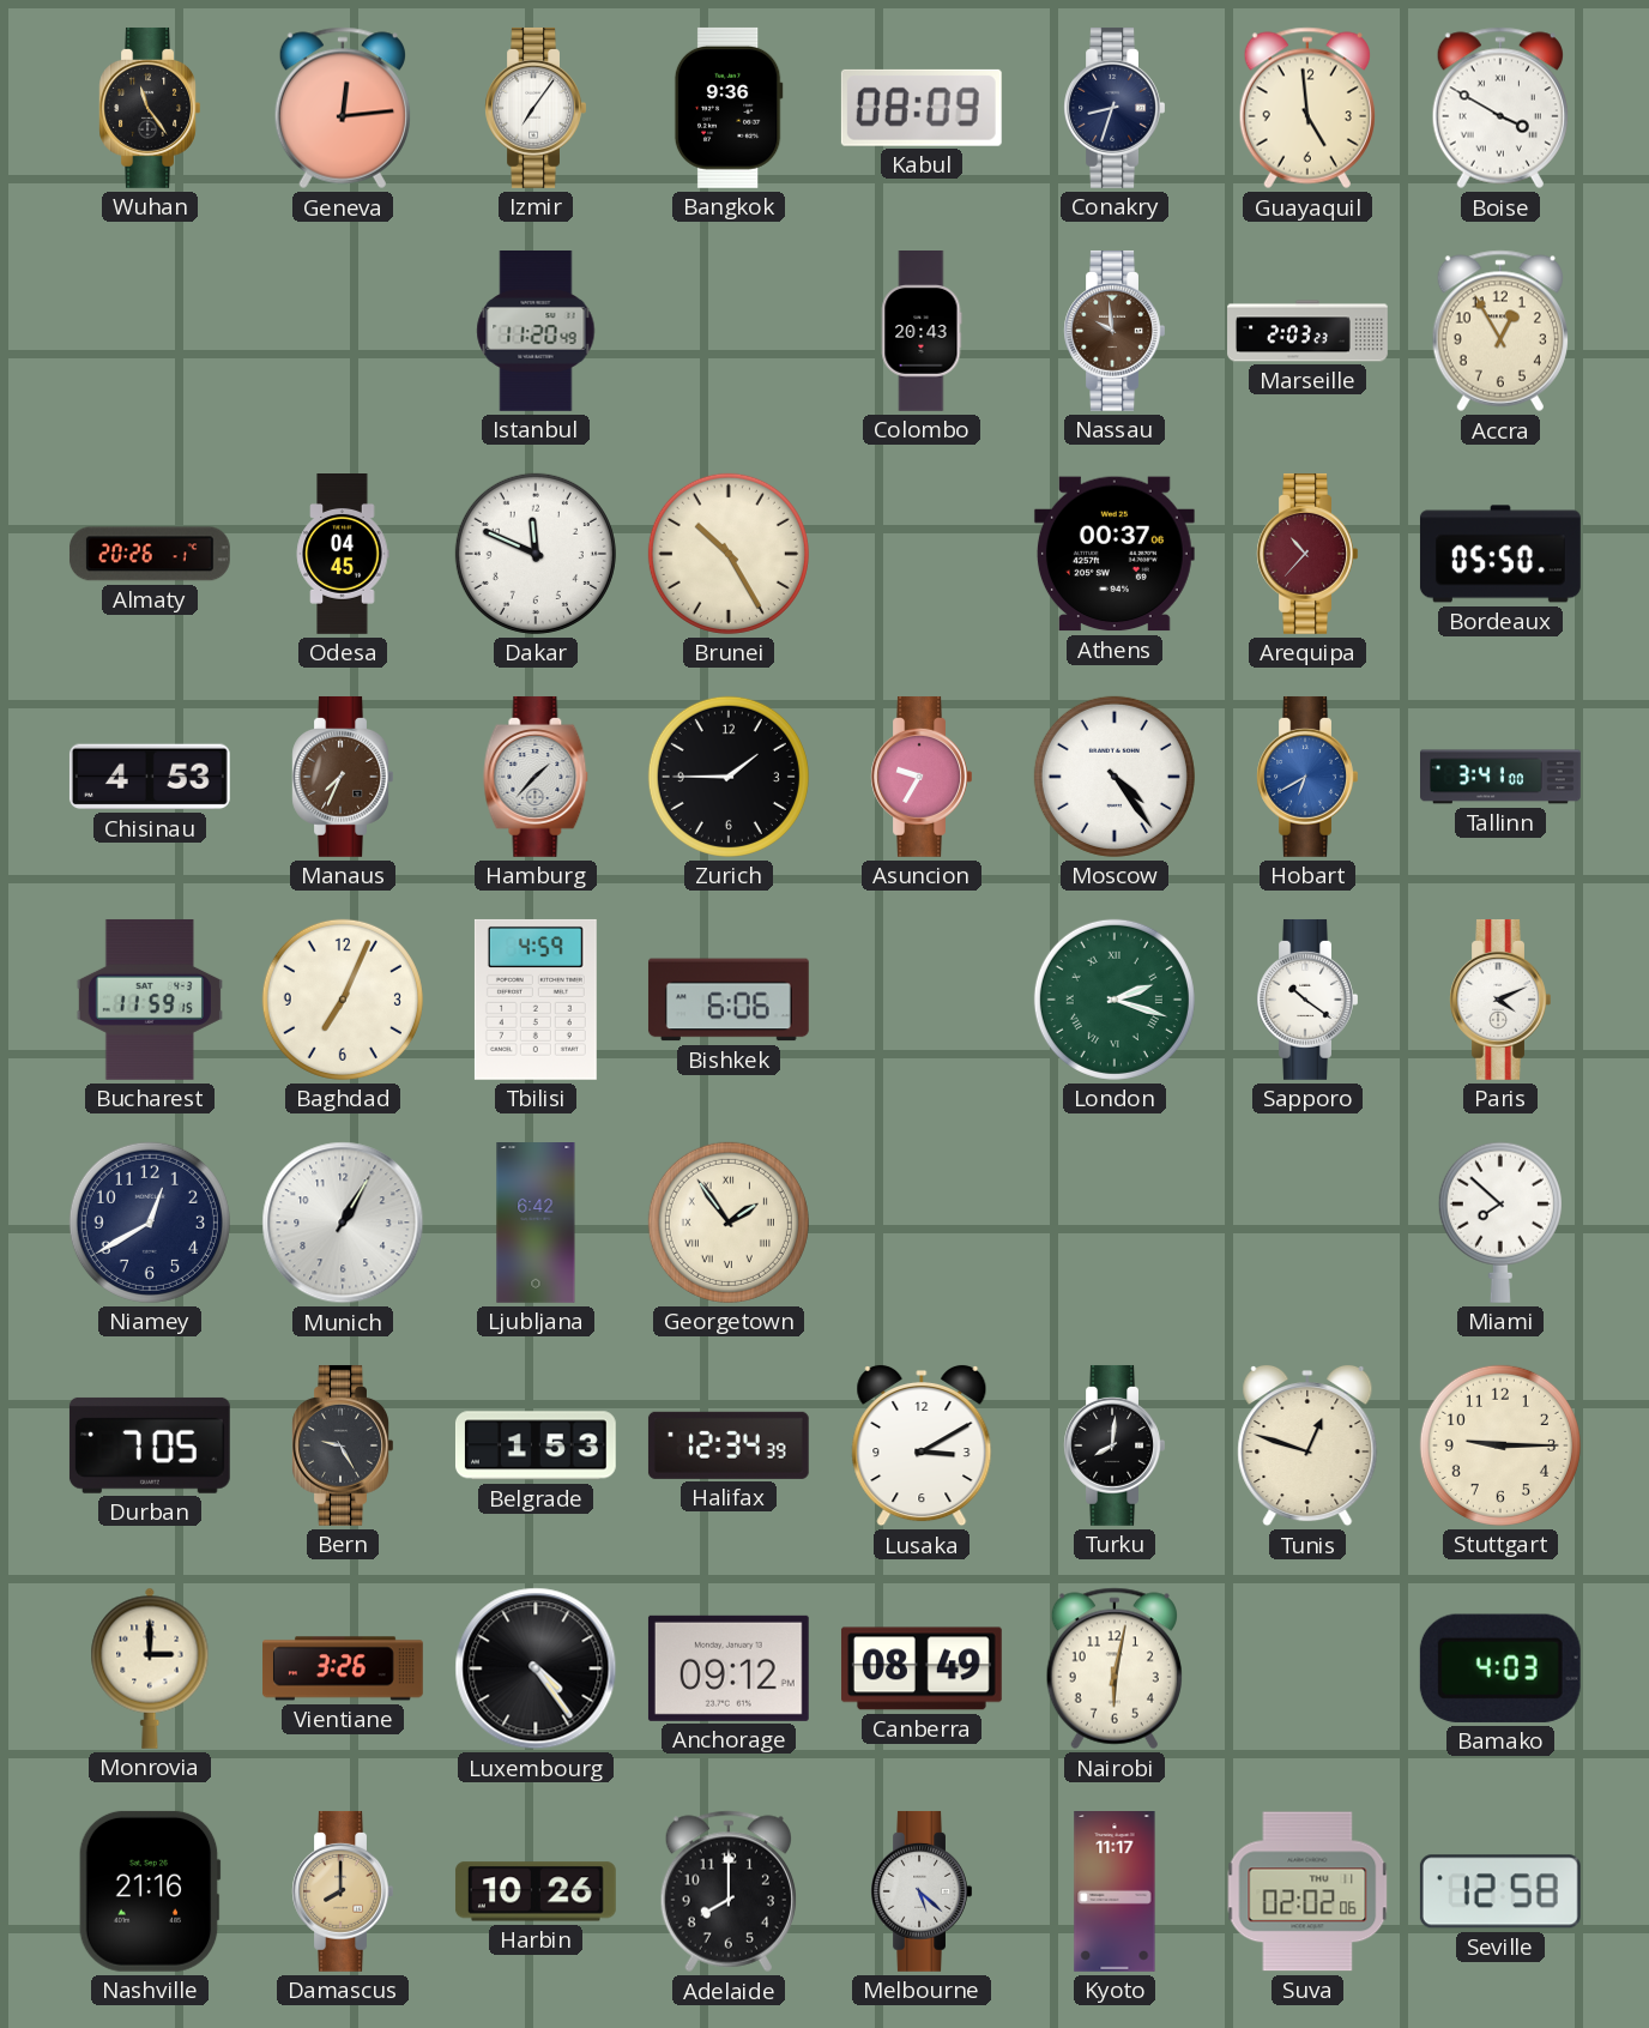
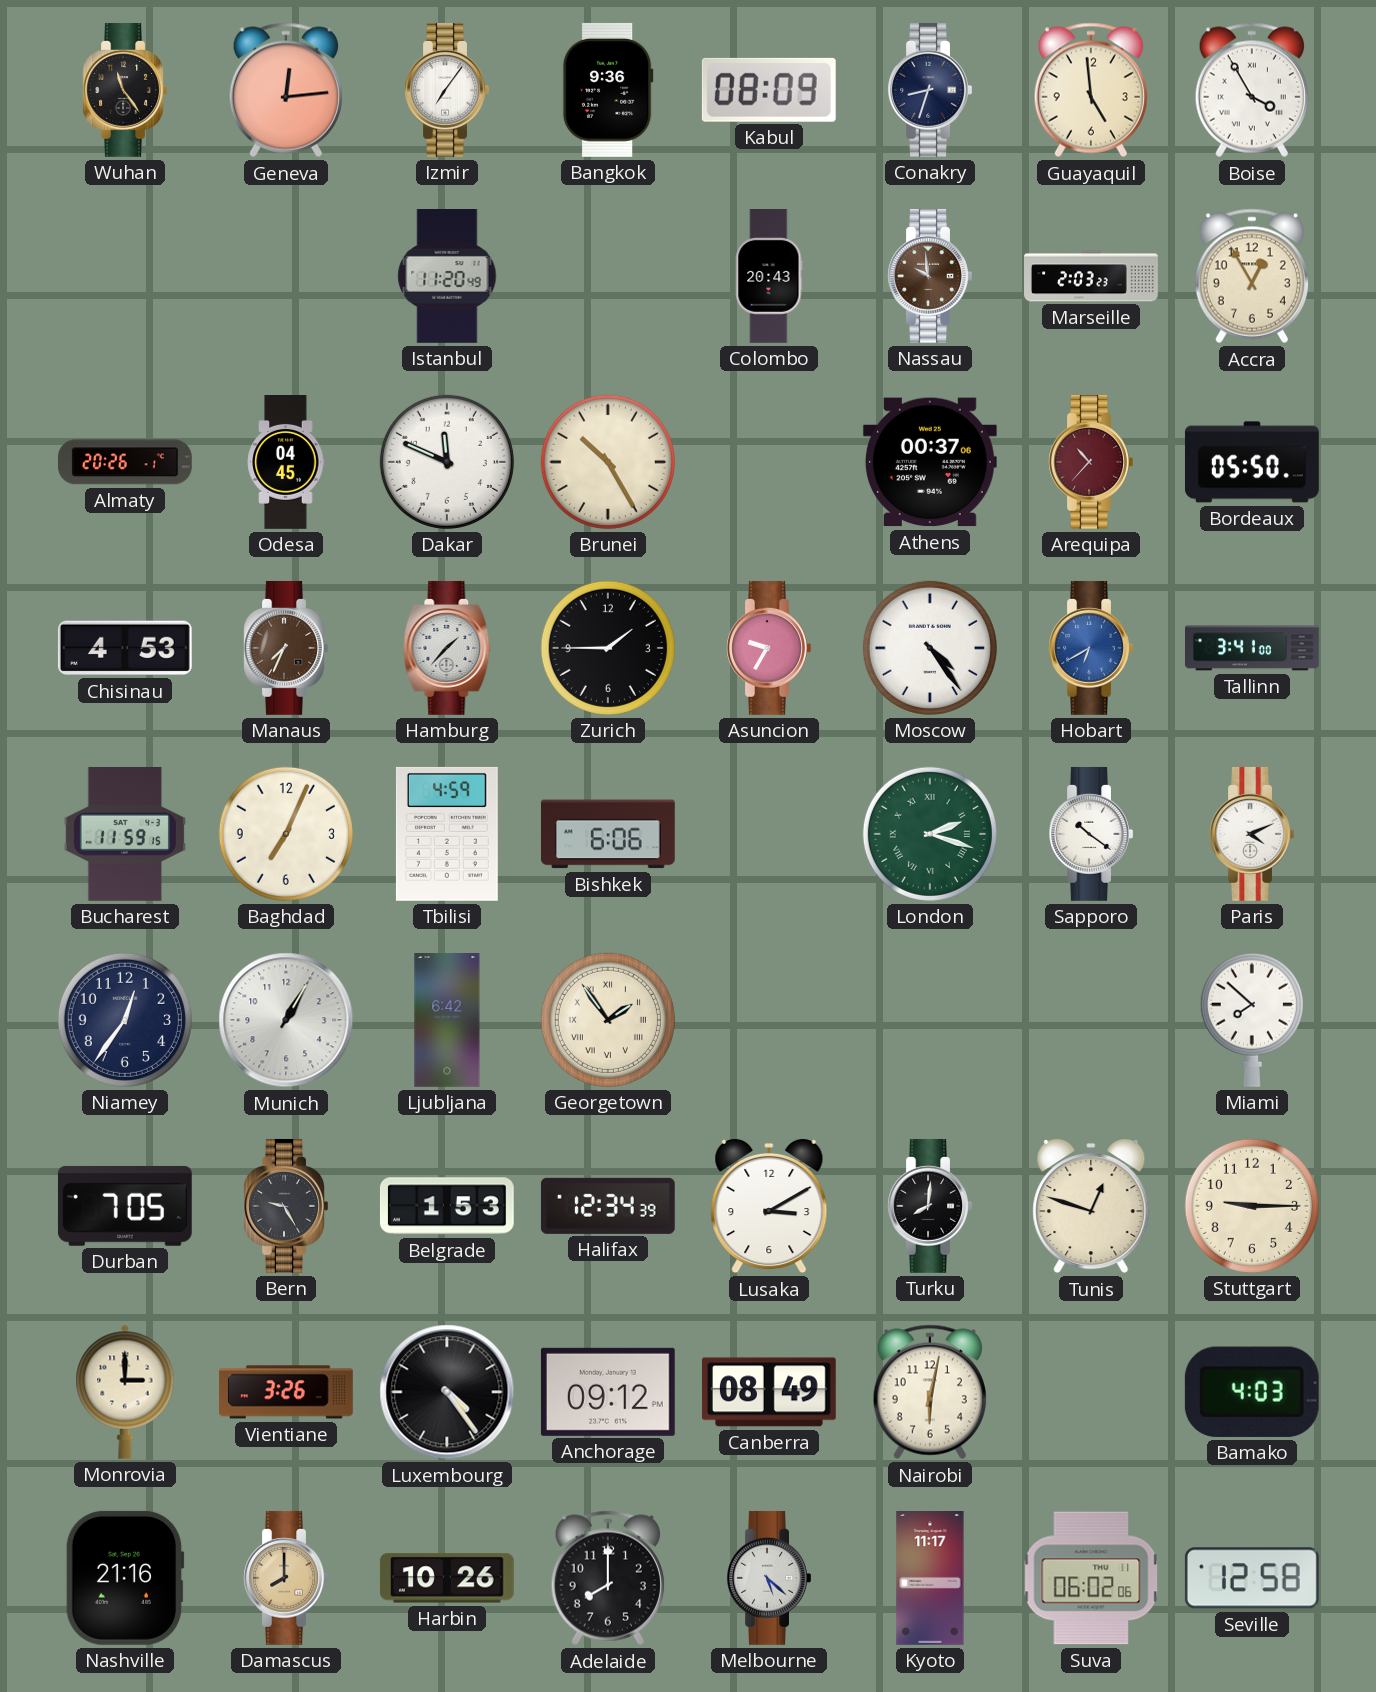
Boise: 3:50 -> 3:55
Niamey: 12:40 -> 12:36
Suva: 02:02 -> 06:02
